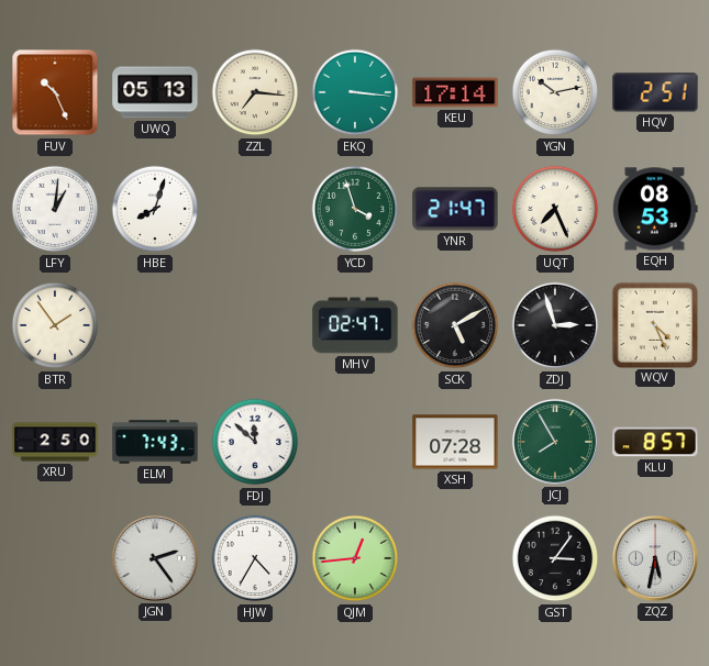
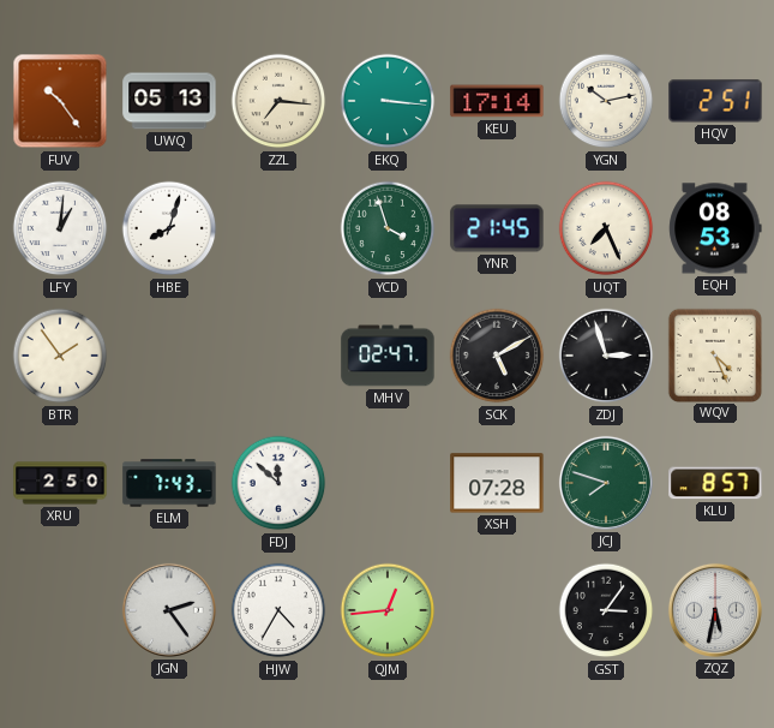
FUV: 10:26 -> 10:24
YNR: 21:47 -> 21:45
JCJ: 7:55 -> 7:48
